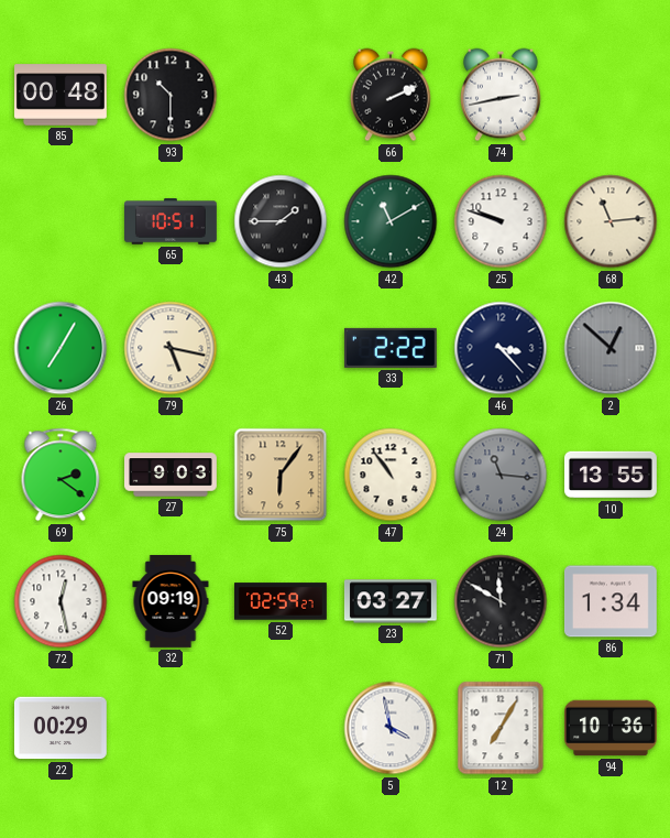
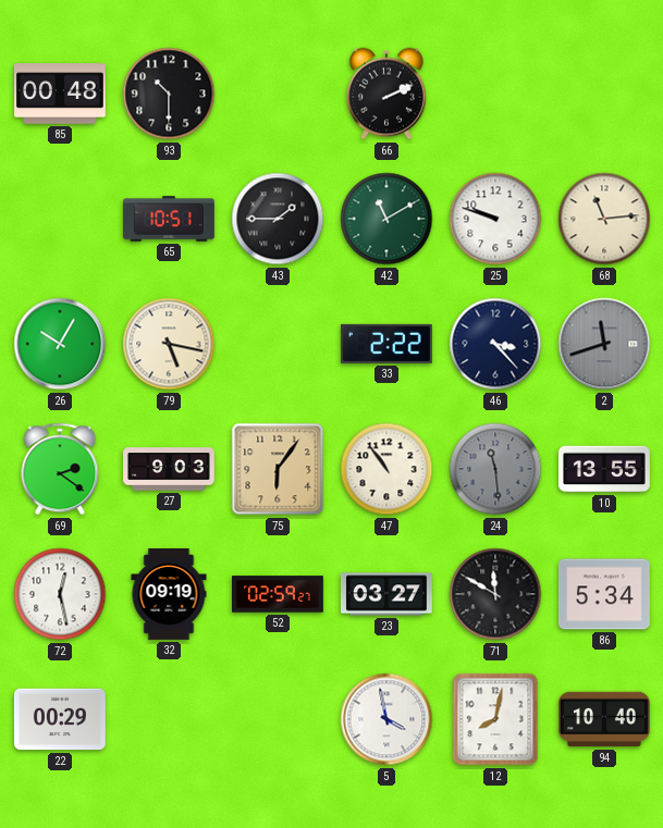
74: 2:43 -> none
26: 7:05 -> 10:05
2: 12:52 -> 11:42
24: 11:16 -> 11:29
86: 1:34 -> 5:34
12: 7:05 -> 8:02
94: 10:36 -> 10:40
